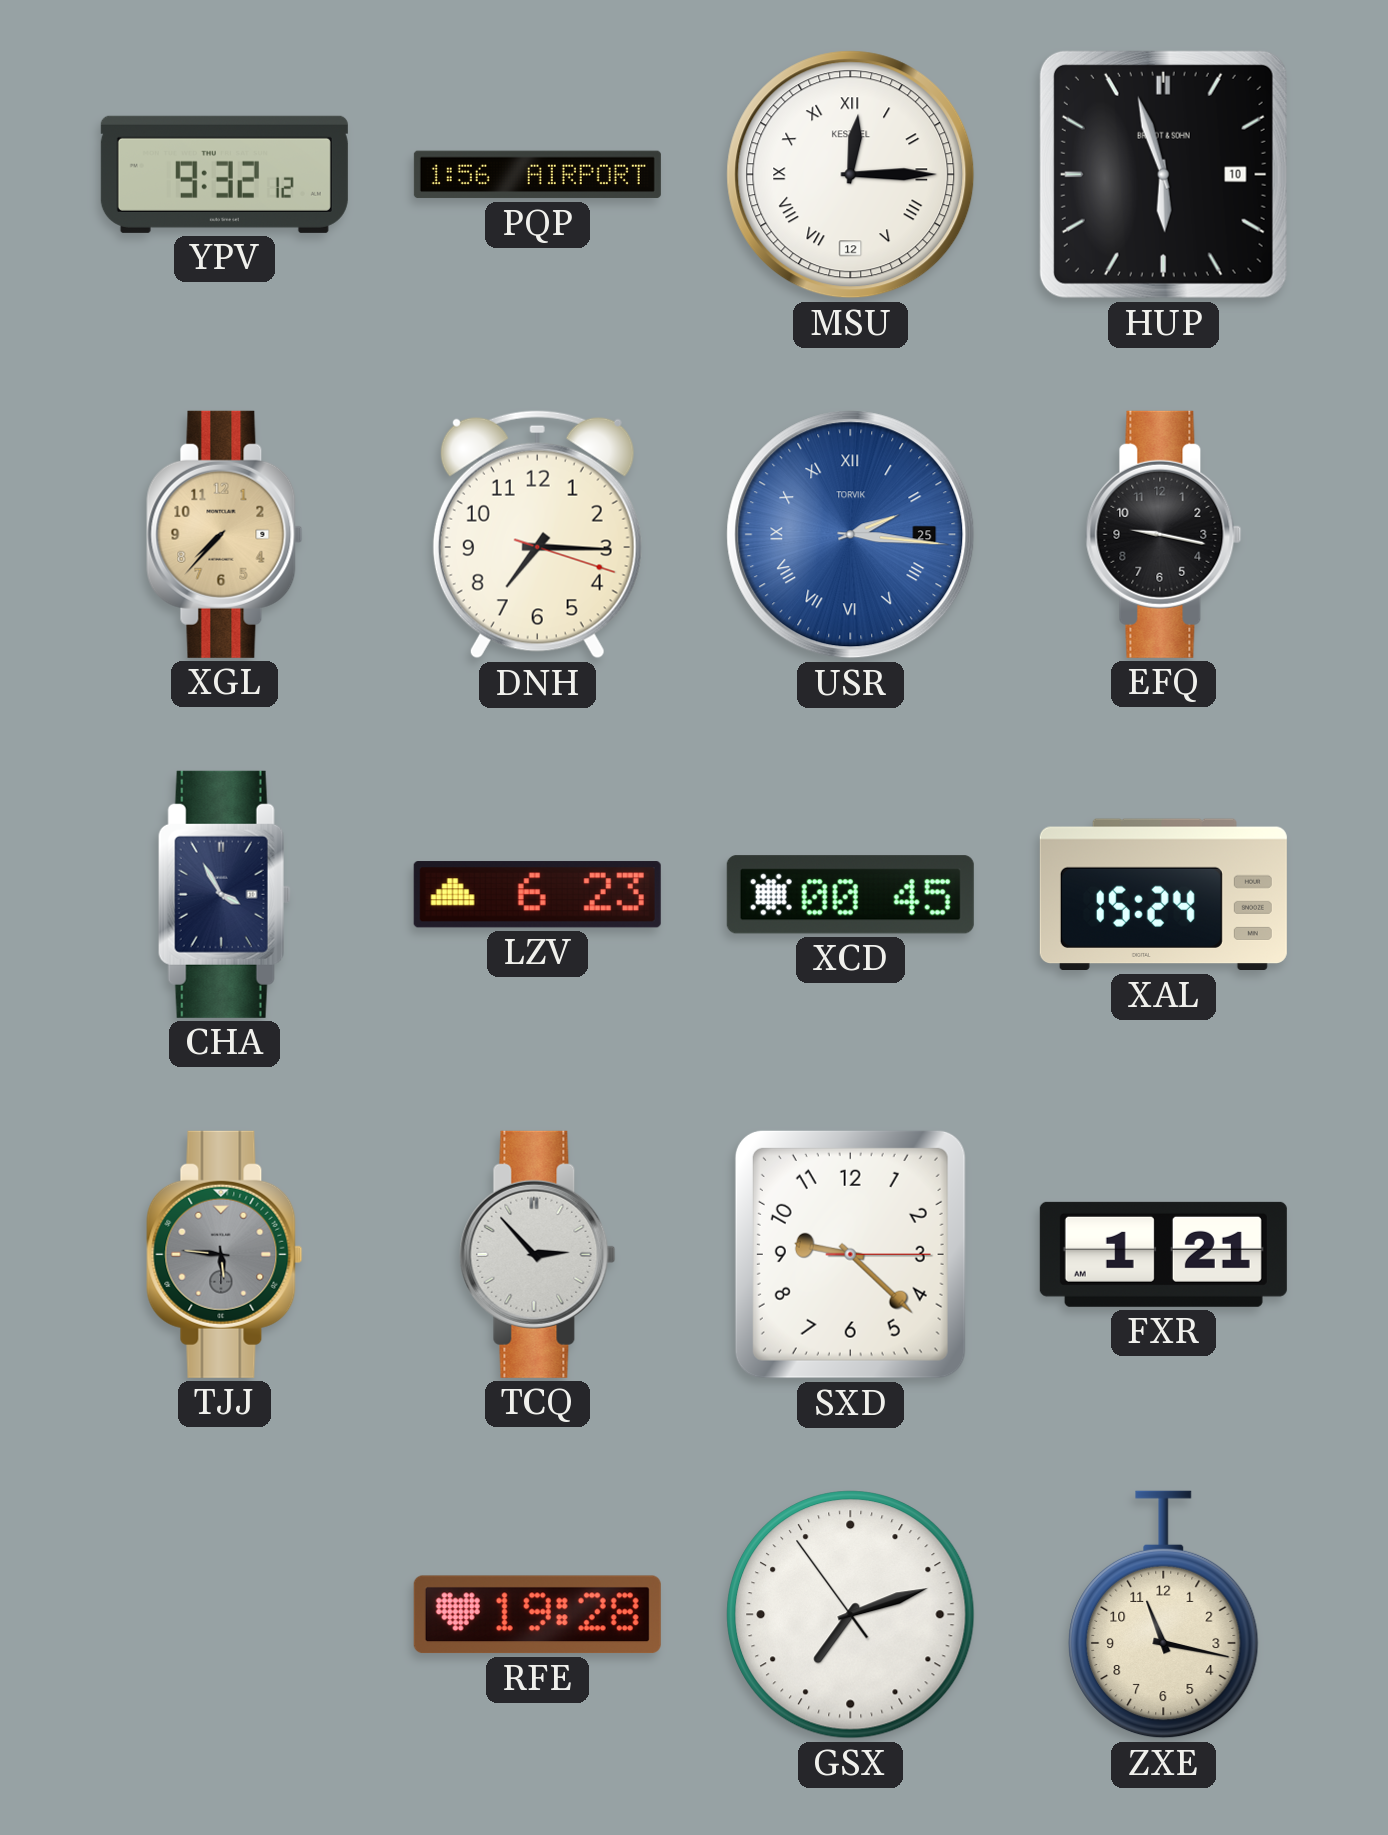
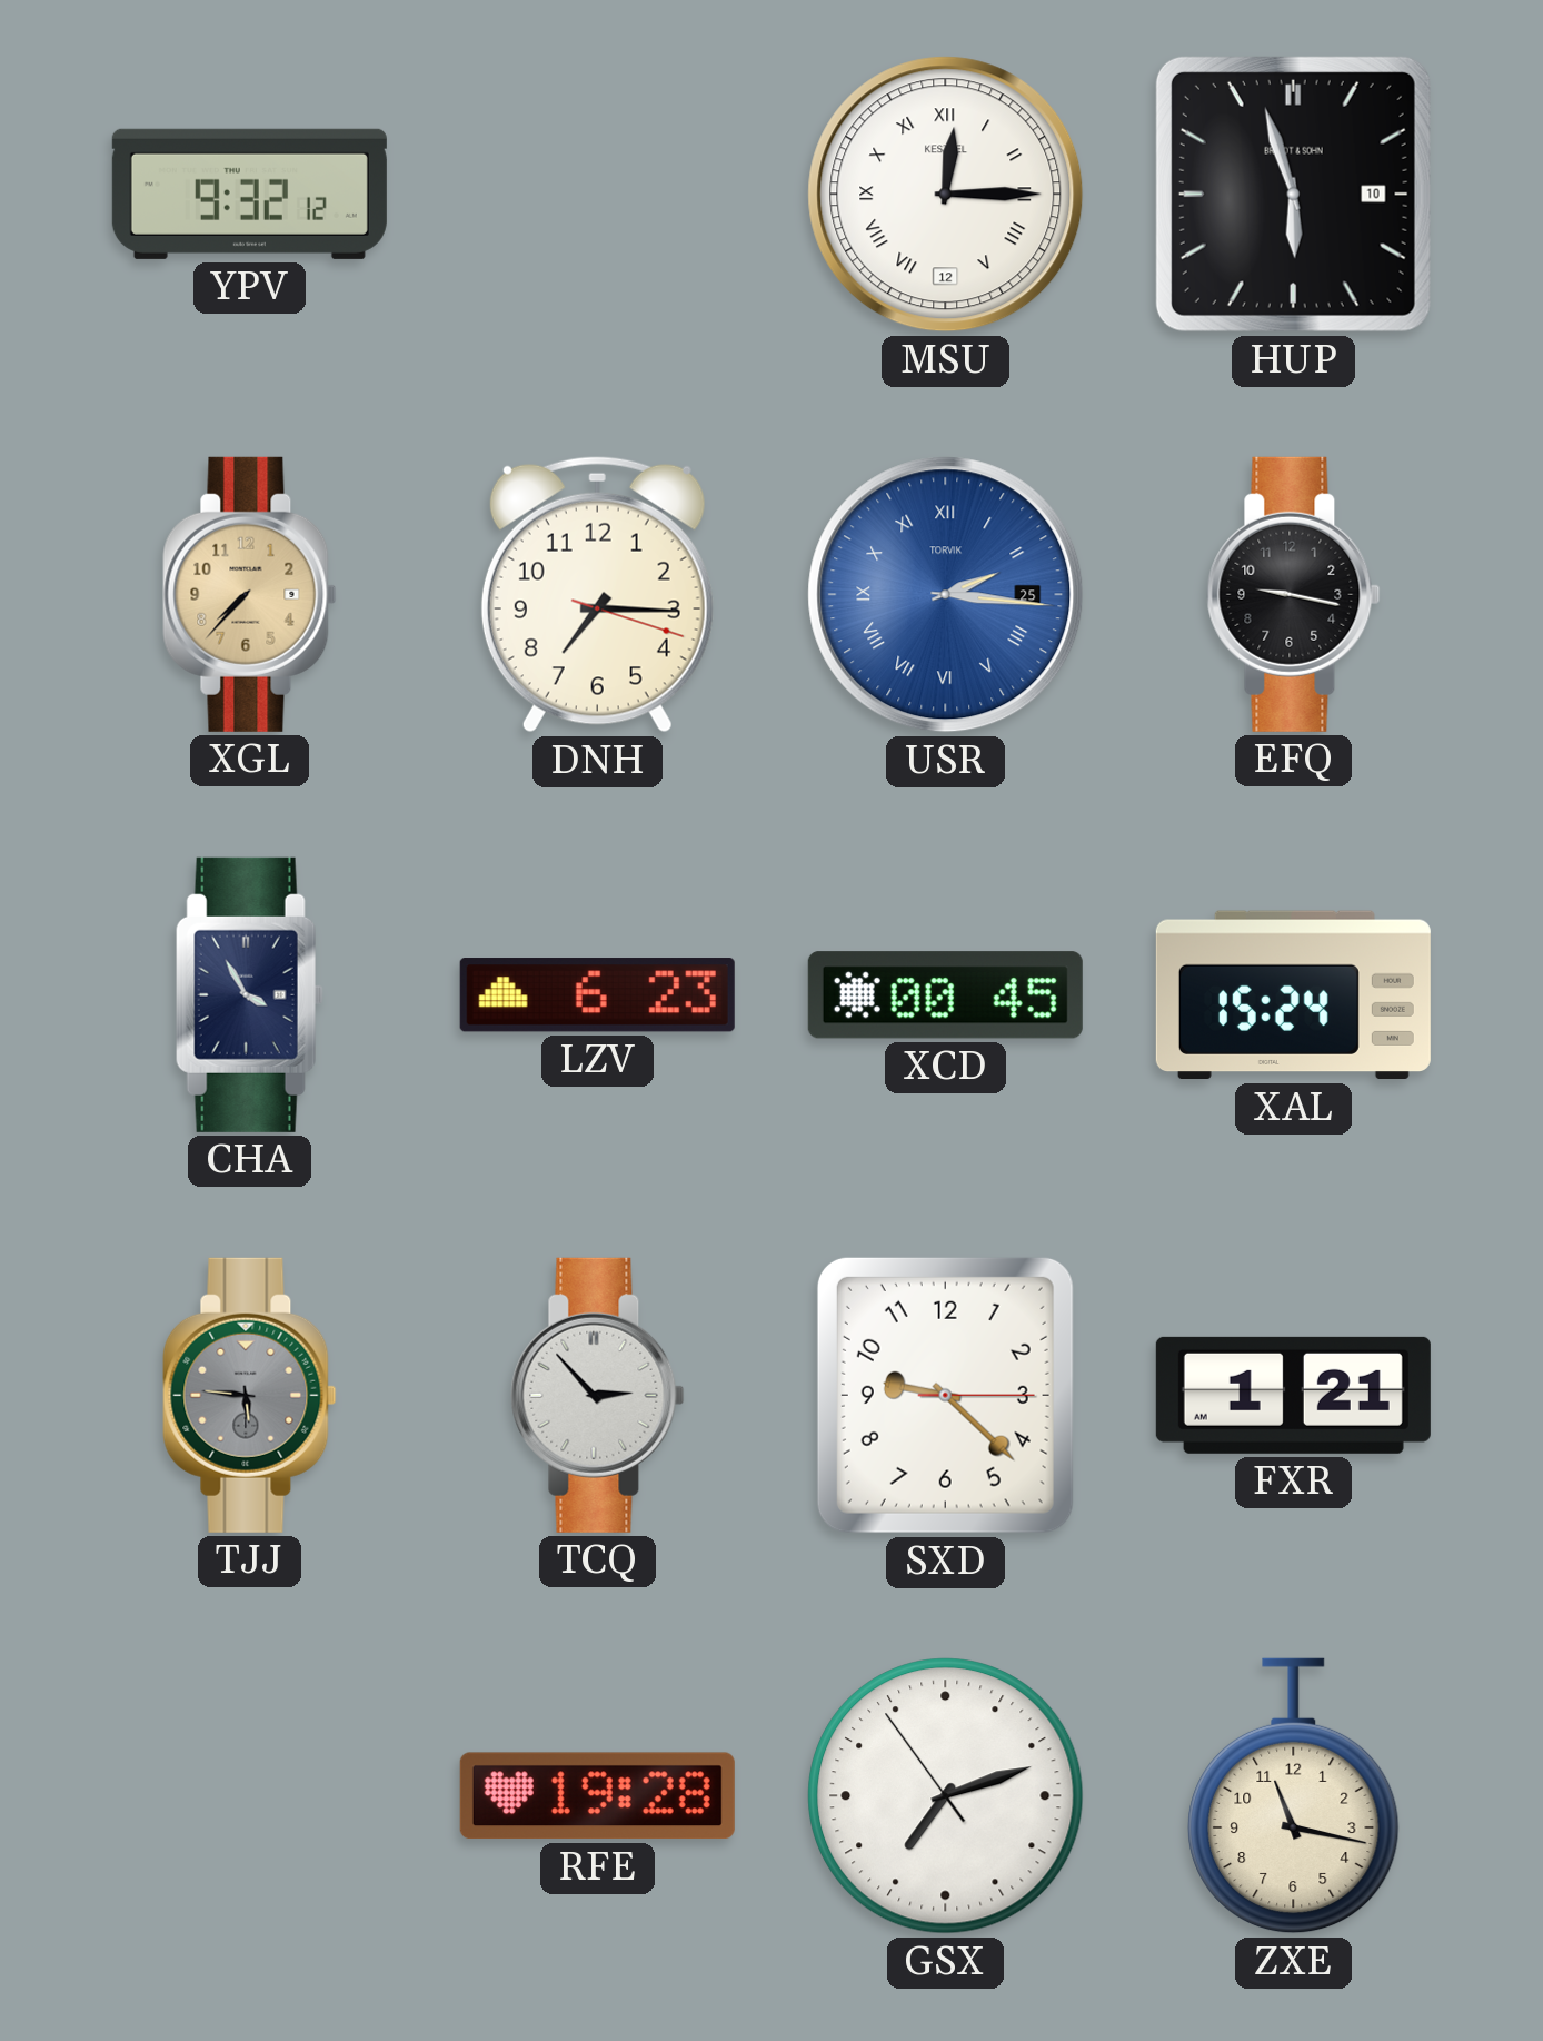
PQP: 1:56 -> none
